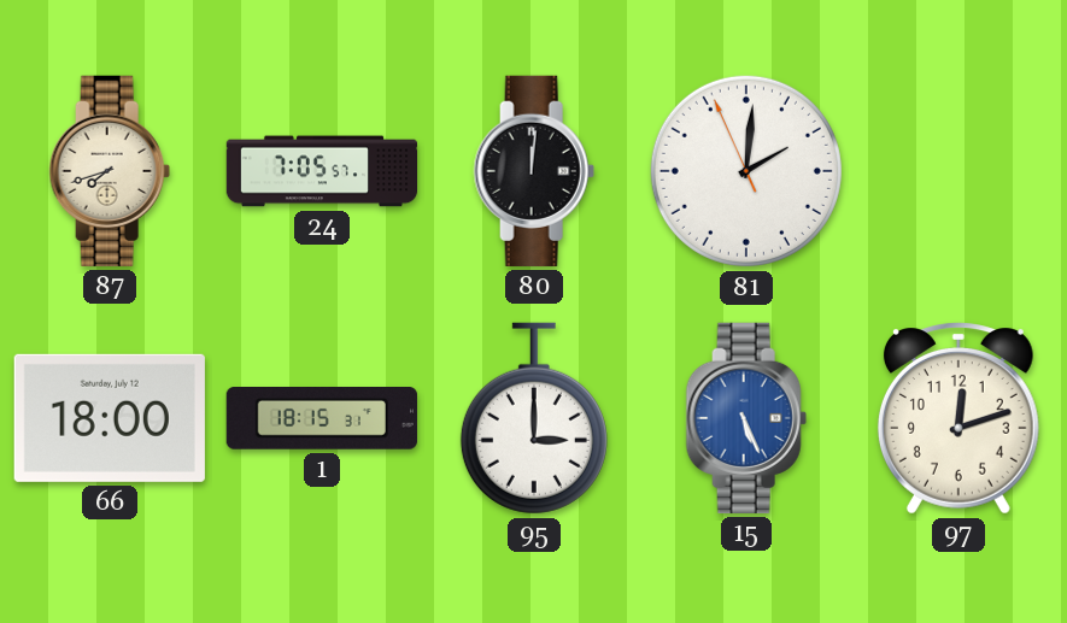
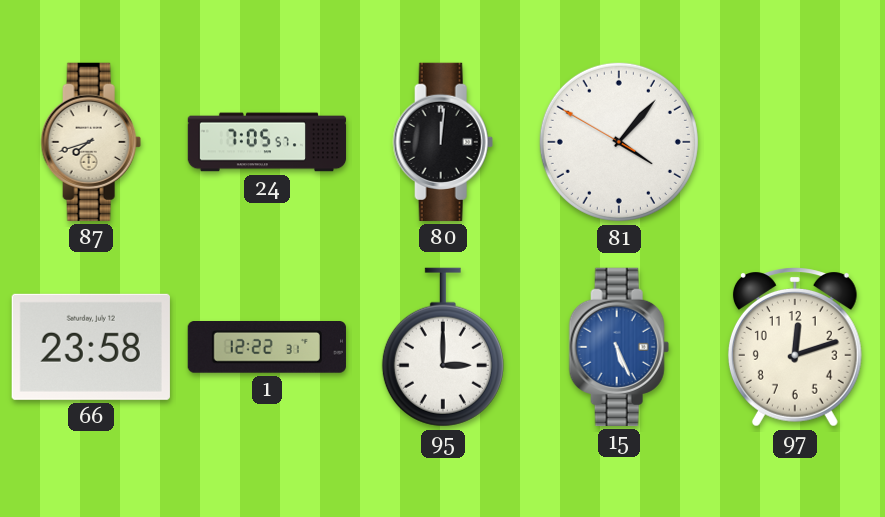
81: 2:00 -> 4:06
66: 18:00 -> 23:58
1: 18:15 -> 12:22
